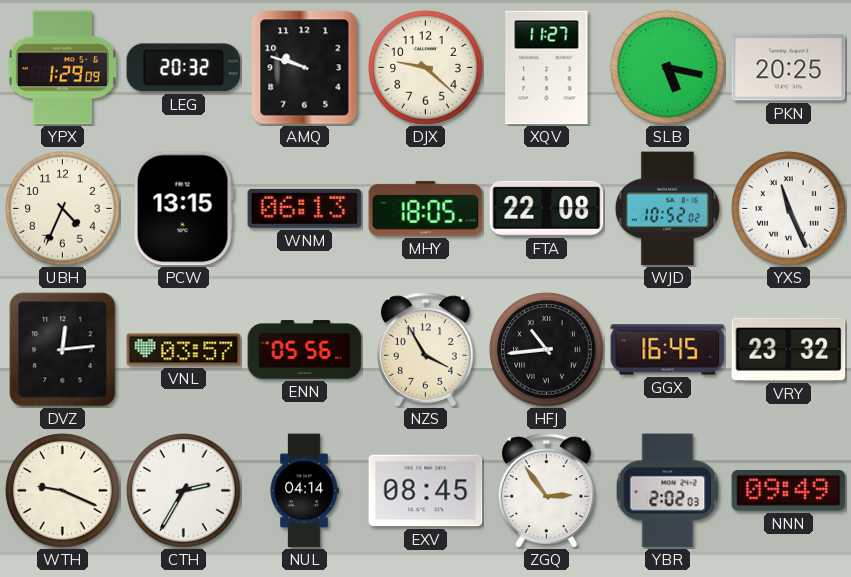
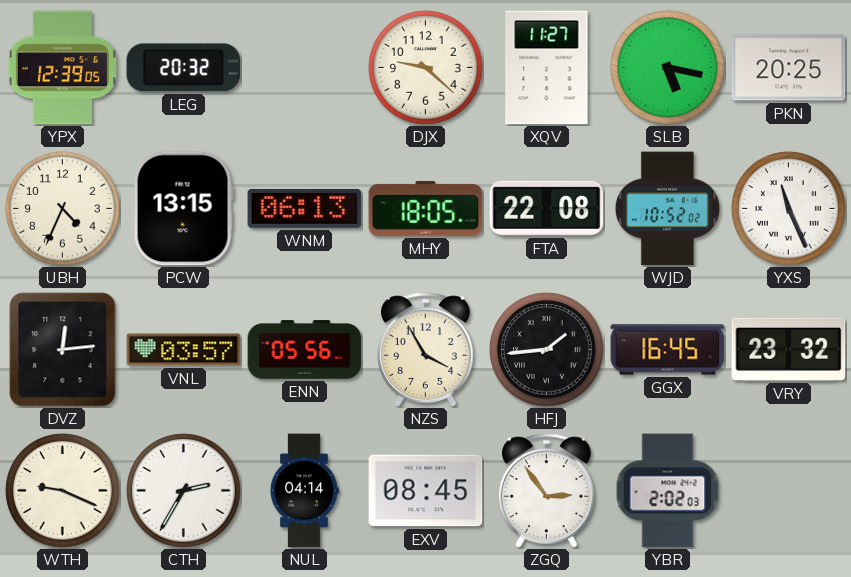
YPX: 1:29 -> 12:39
AMQ: 9:48 -> none
HFJ: 10:44 -> 1:44
NNN: 09:49 -> none
